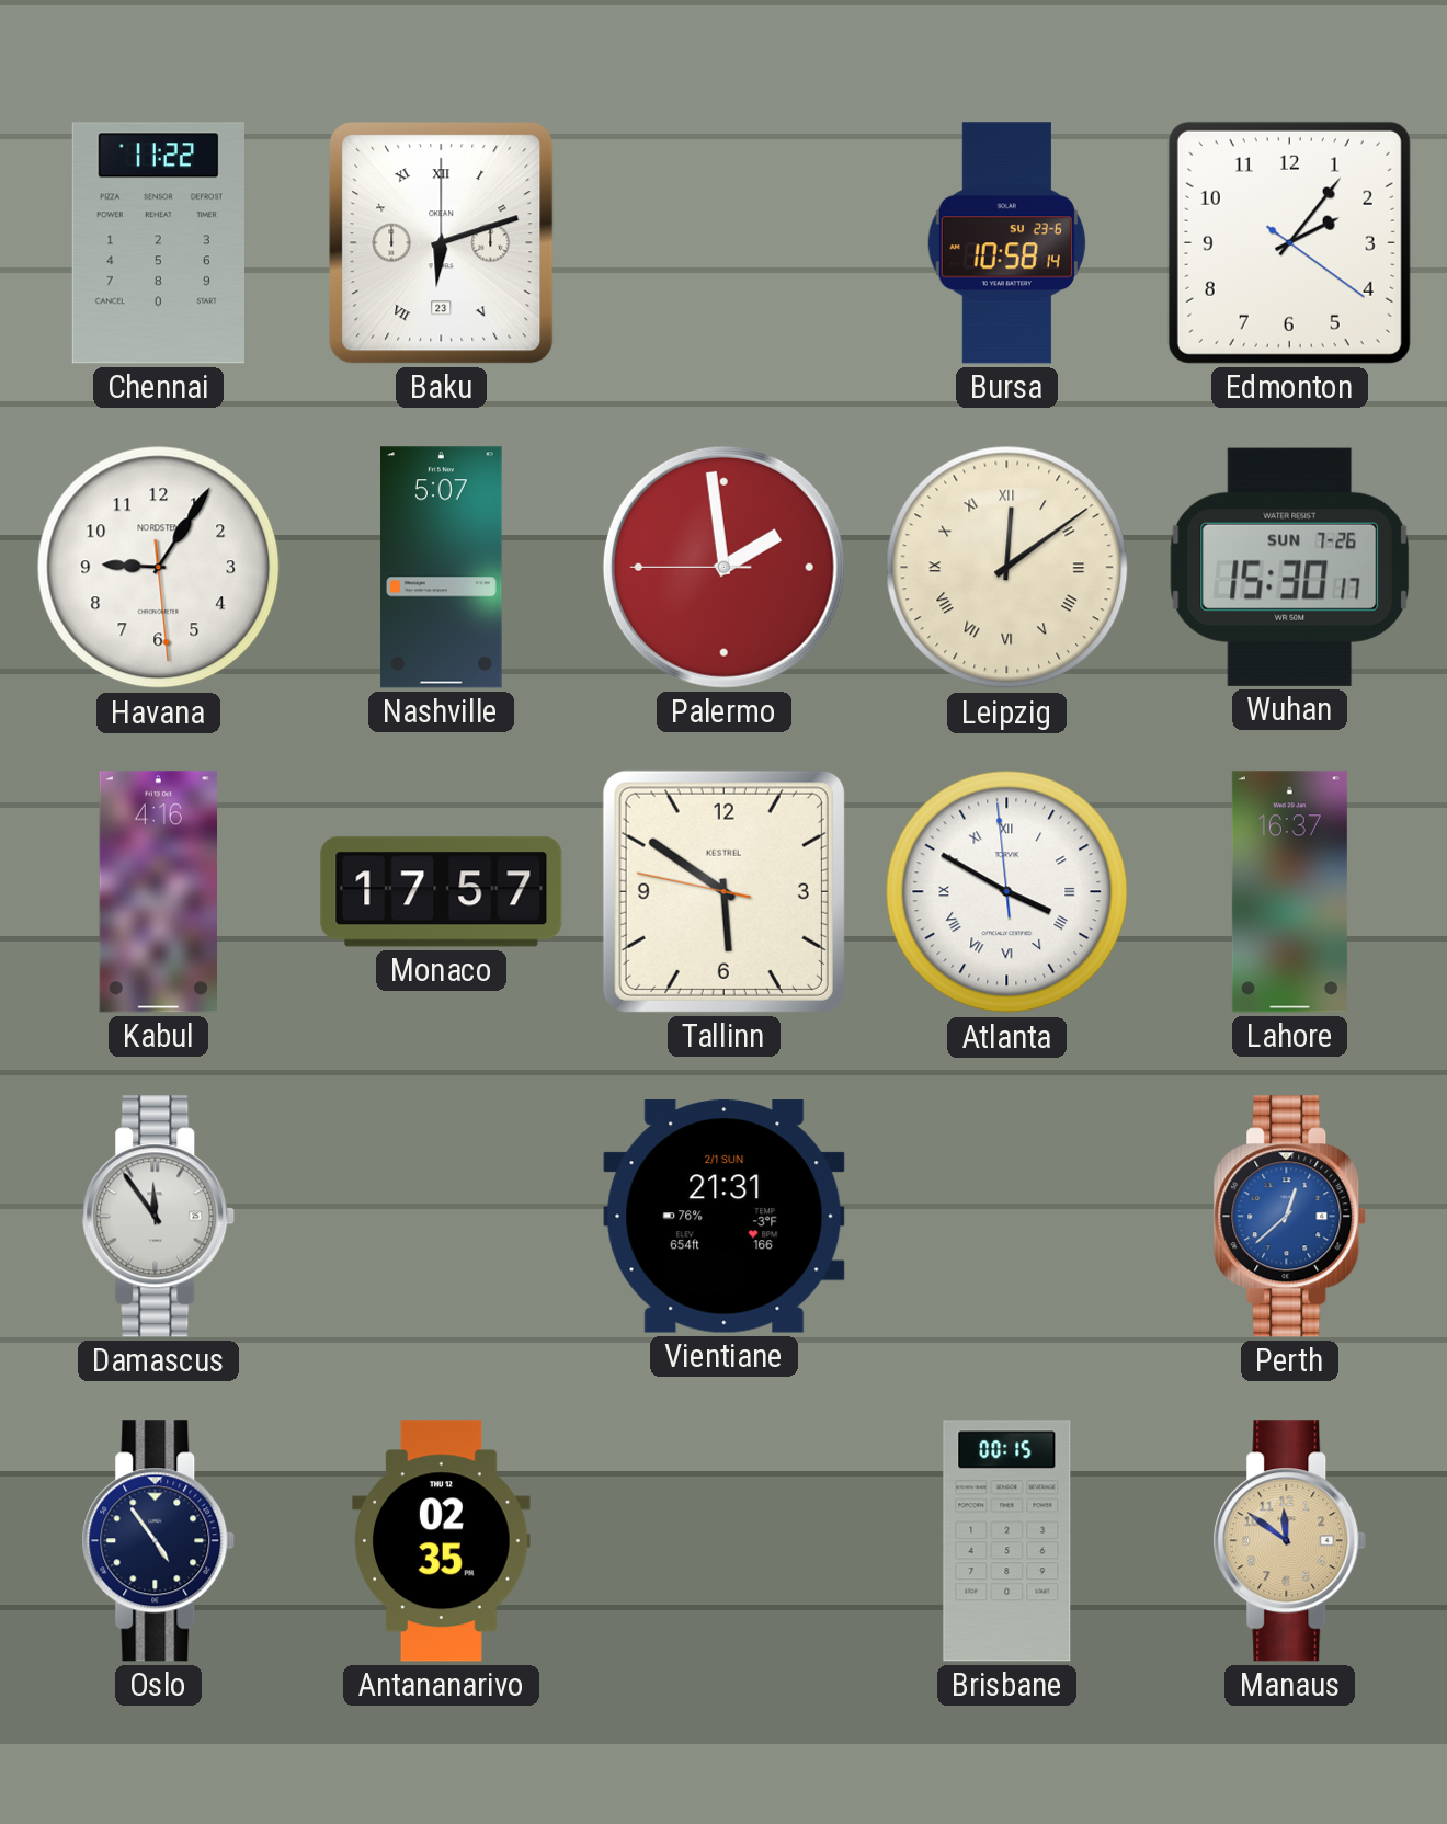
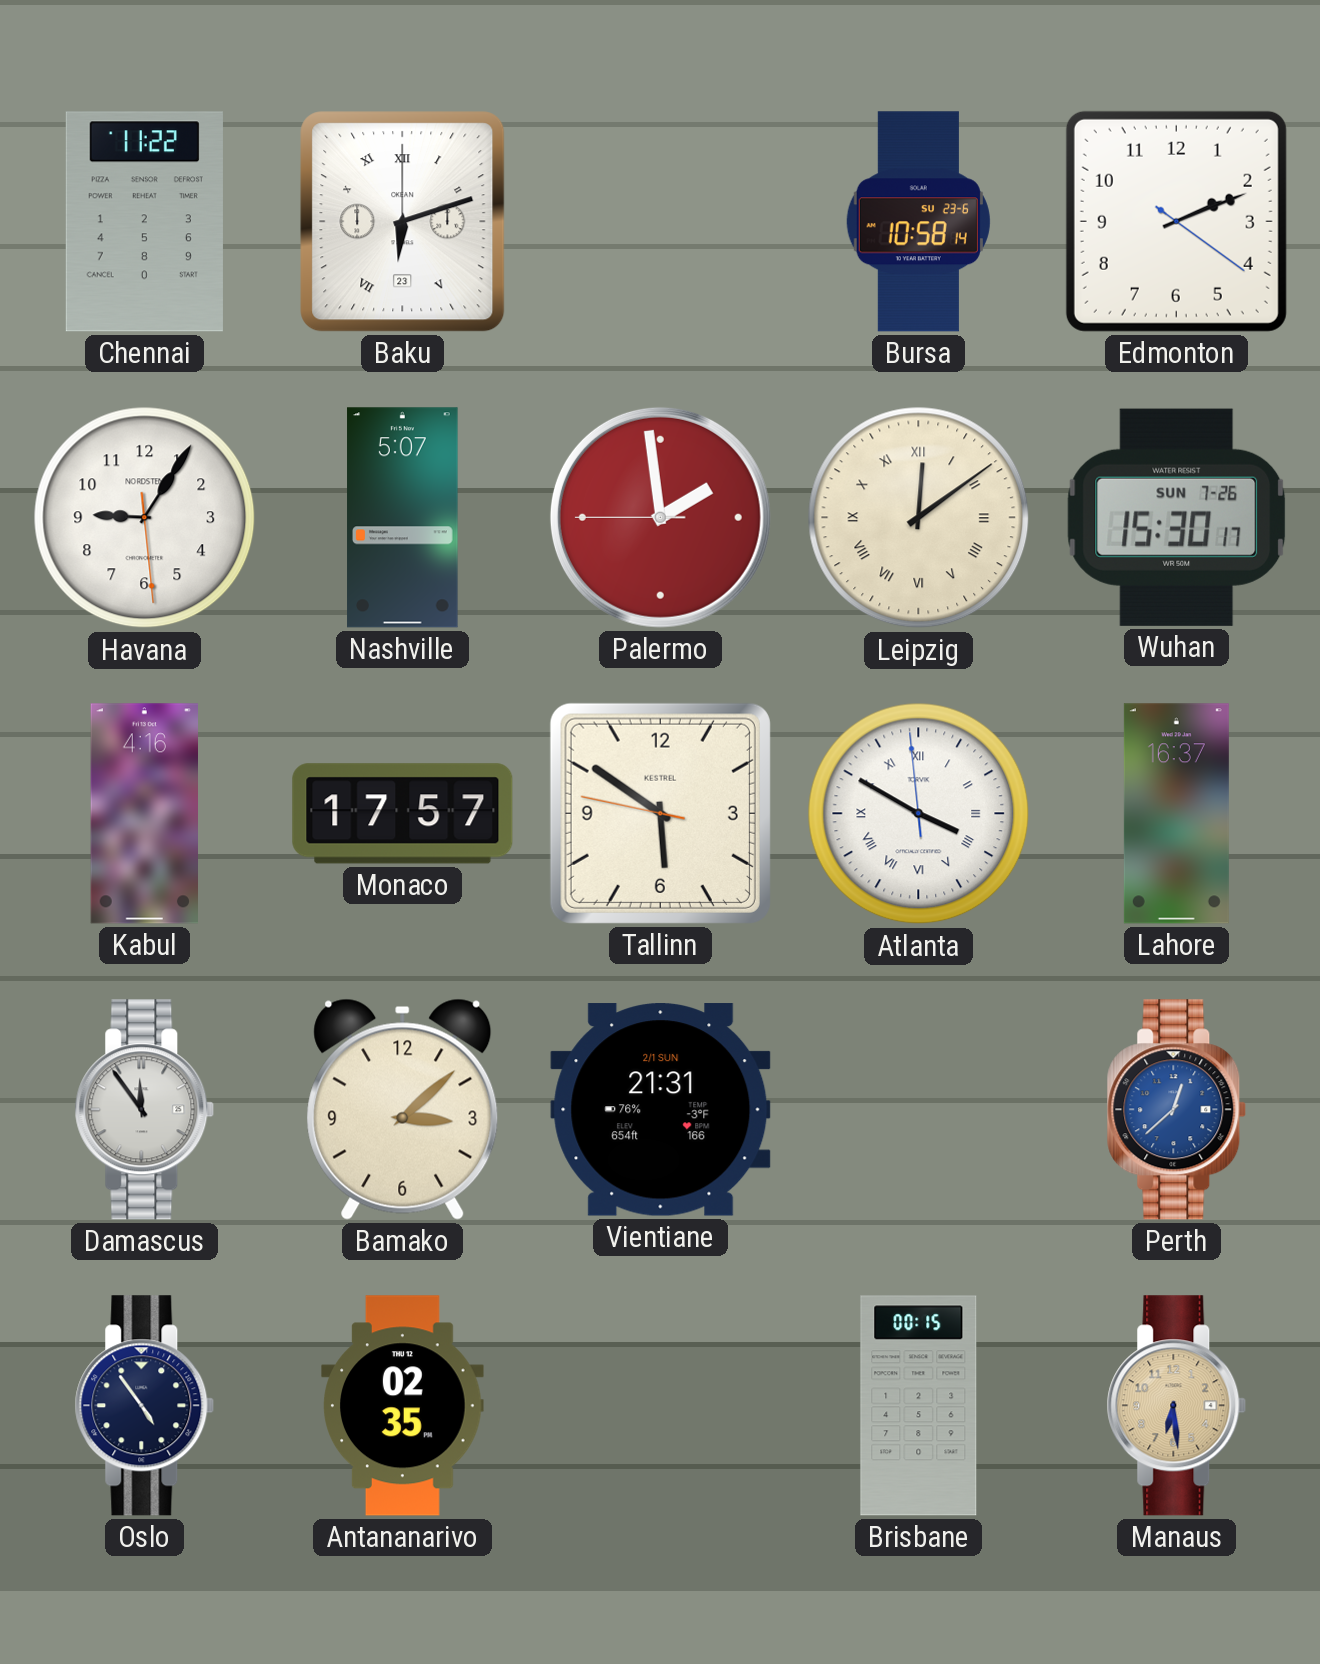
Edmonton: 2:06 -> 2:11
Bamako: none -> 3:08
Manaus: 11:51 -> 6:29
